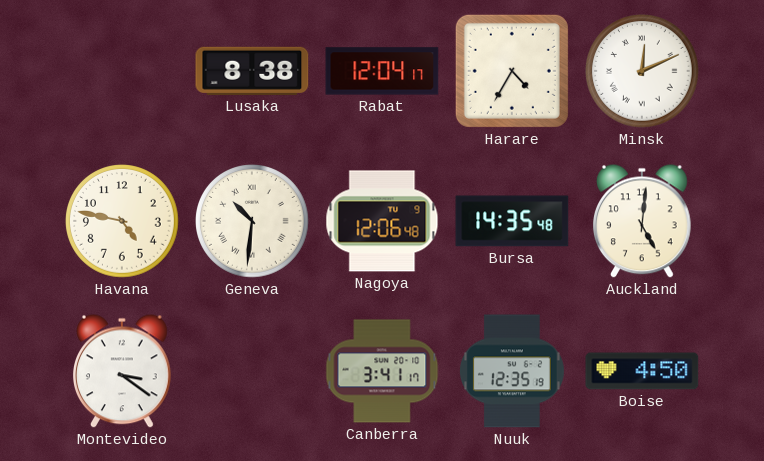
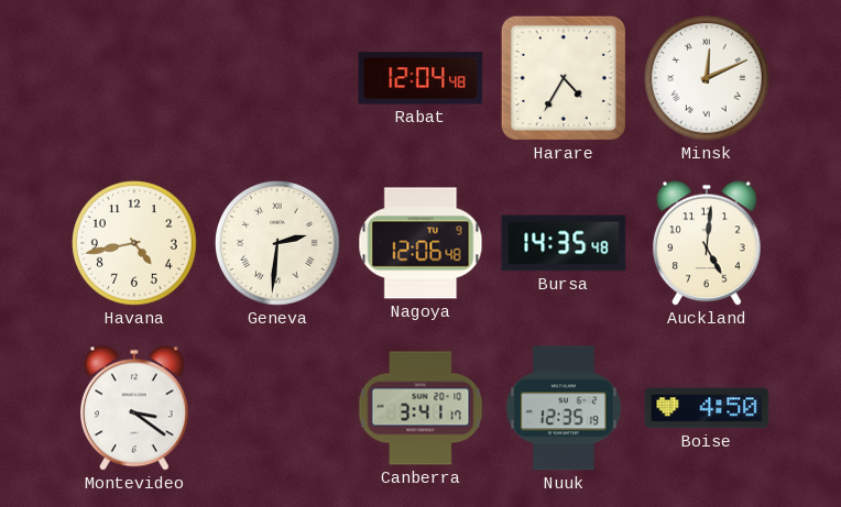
Lusaka: 8:38 -> none
Rabat: 12:04:17 -> 12:04:48
Havana: 4:47 -> 4:43
Geneva: 10:31 -> 2:31
